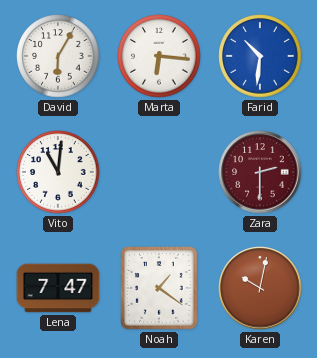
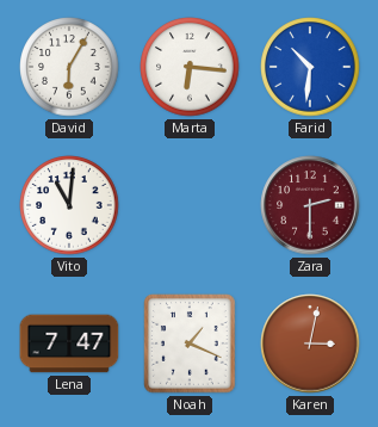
Noah: 1:21 -> 1:19
Karen: 10:02 -> 3:02
